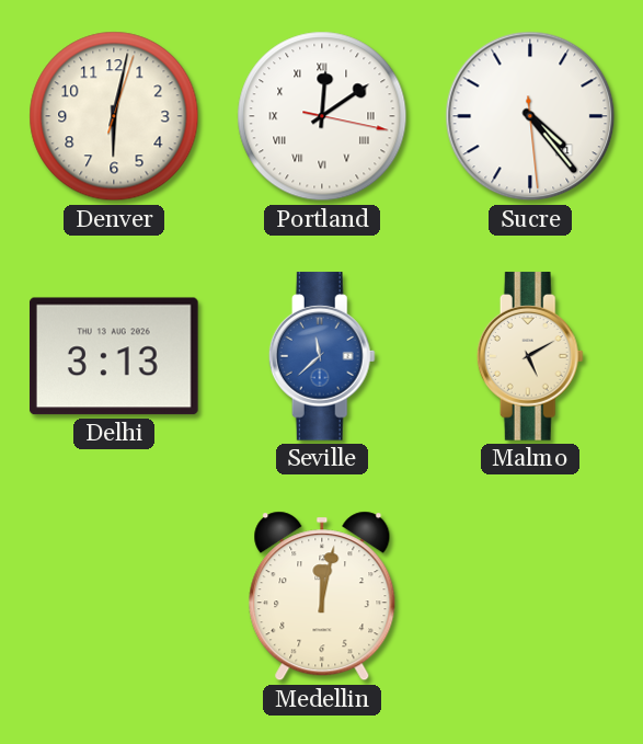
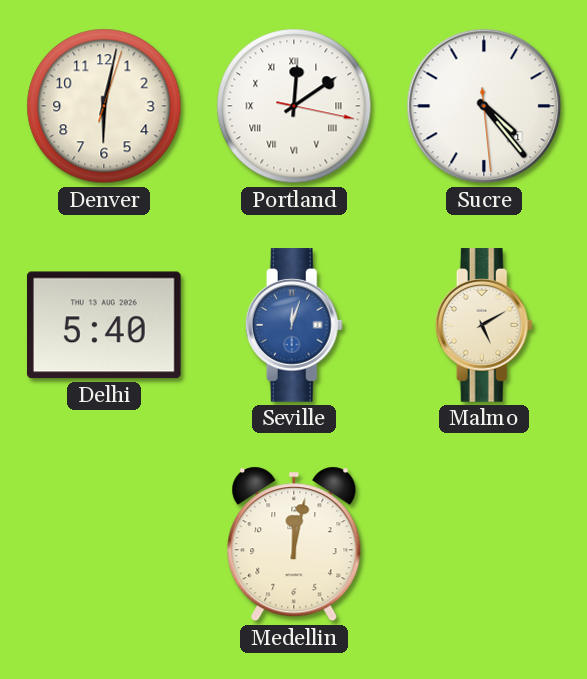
Delhi: 3:13 -> 5:40
Seville: 11:38 -> 12:03
